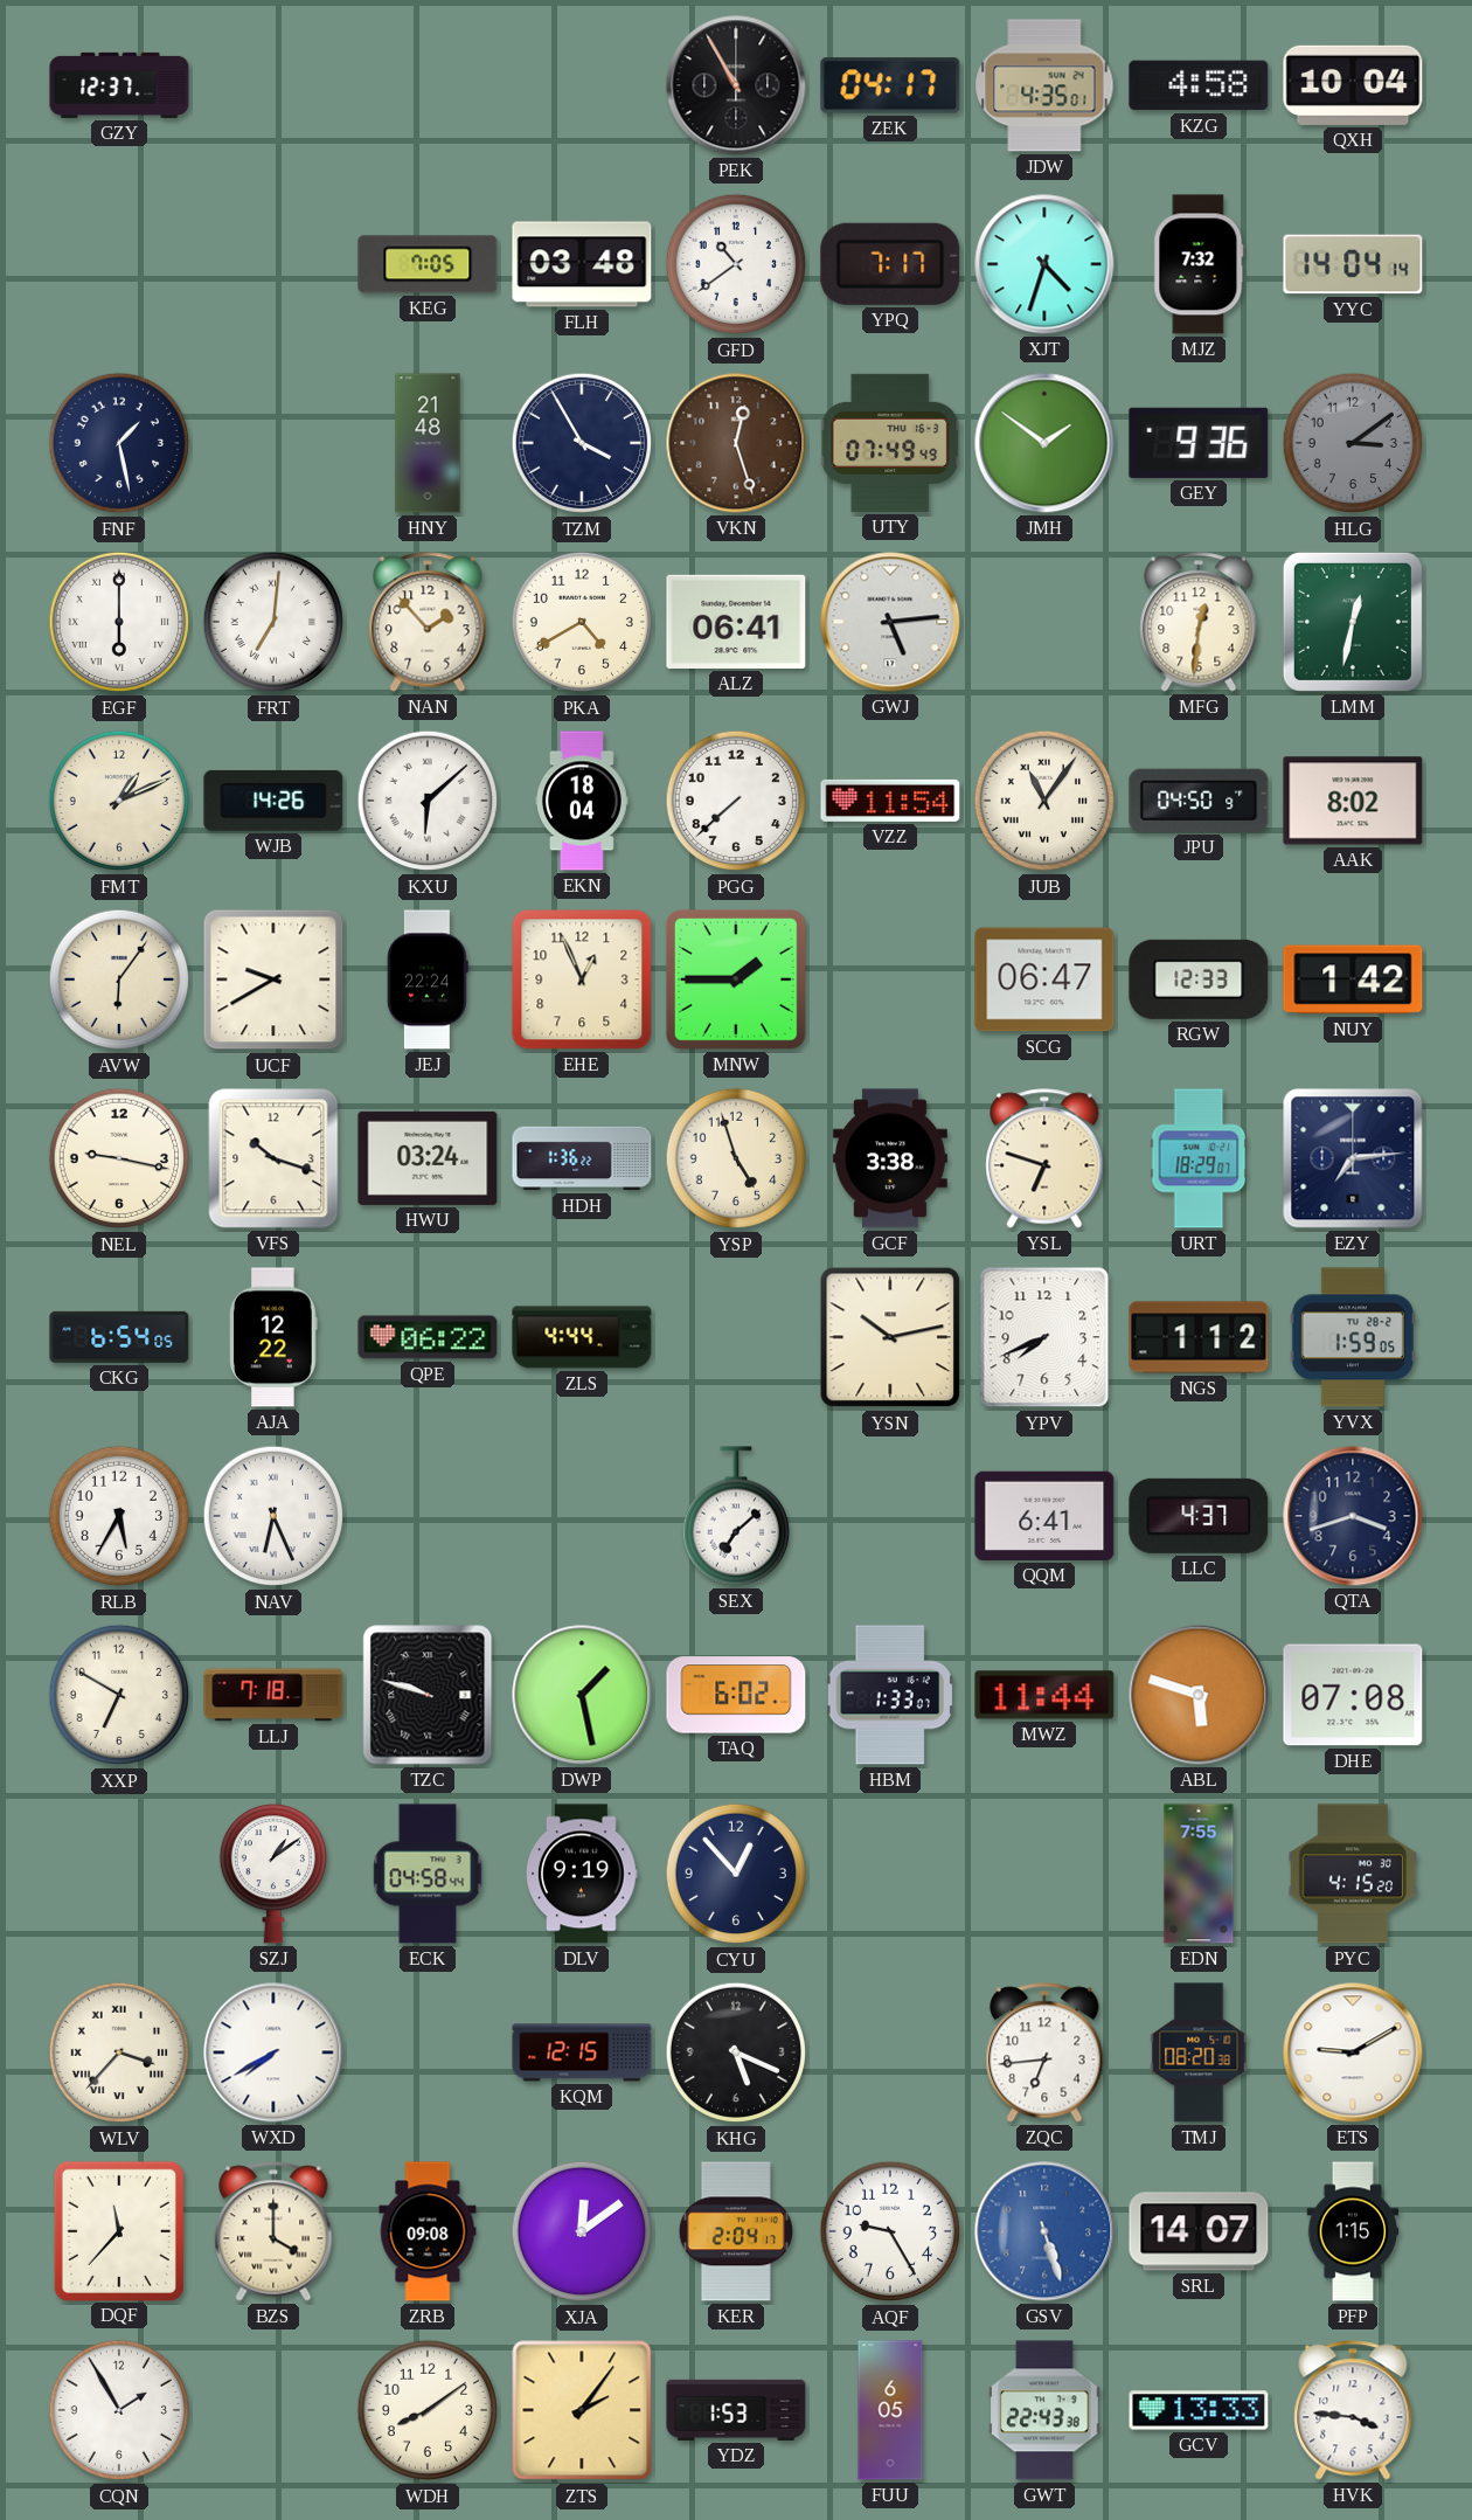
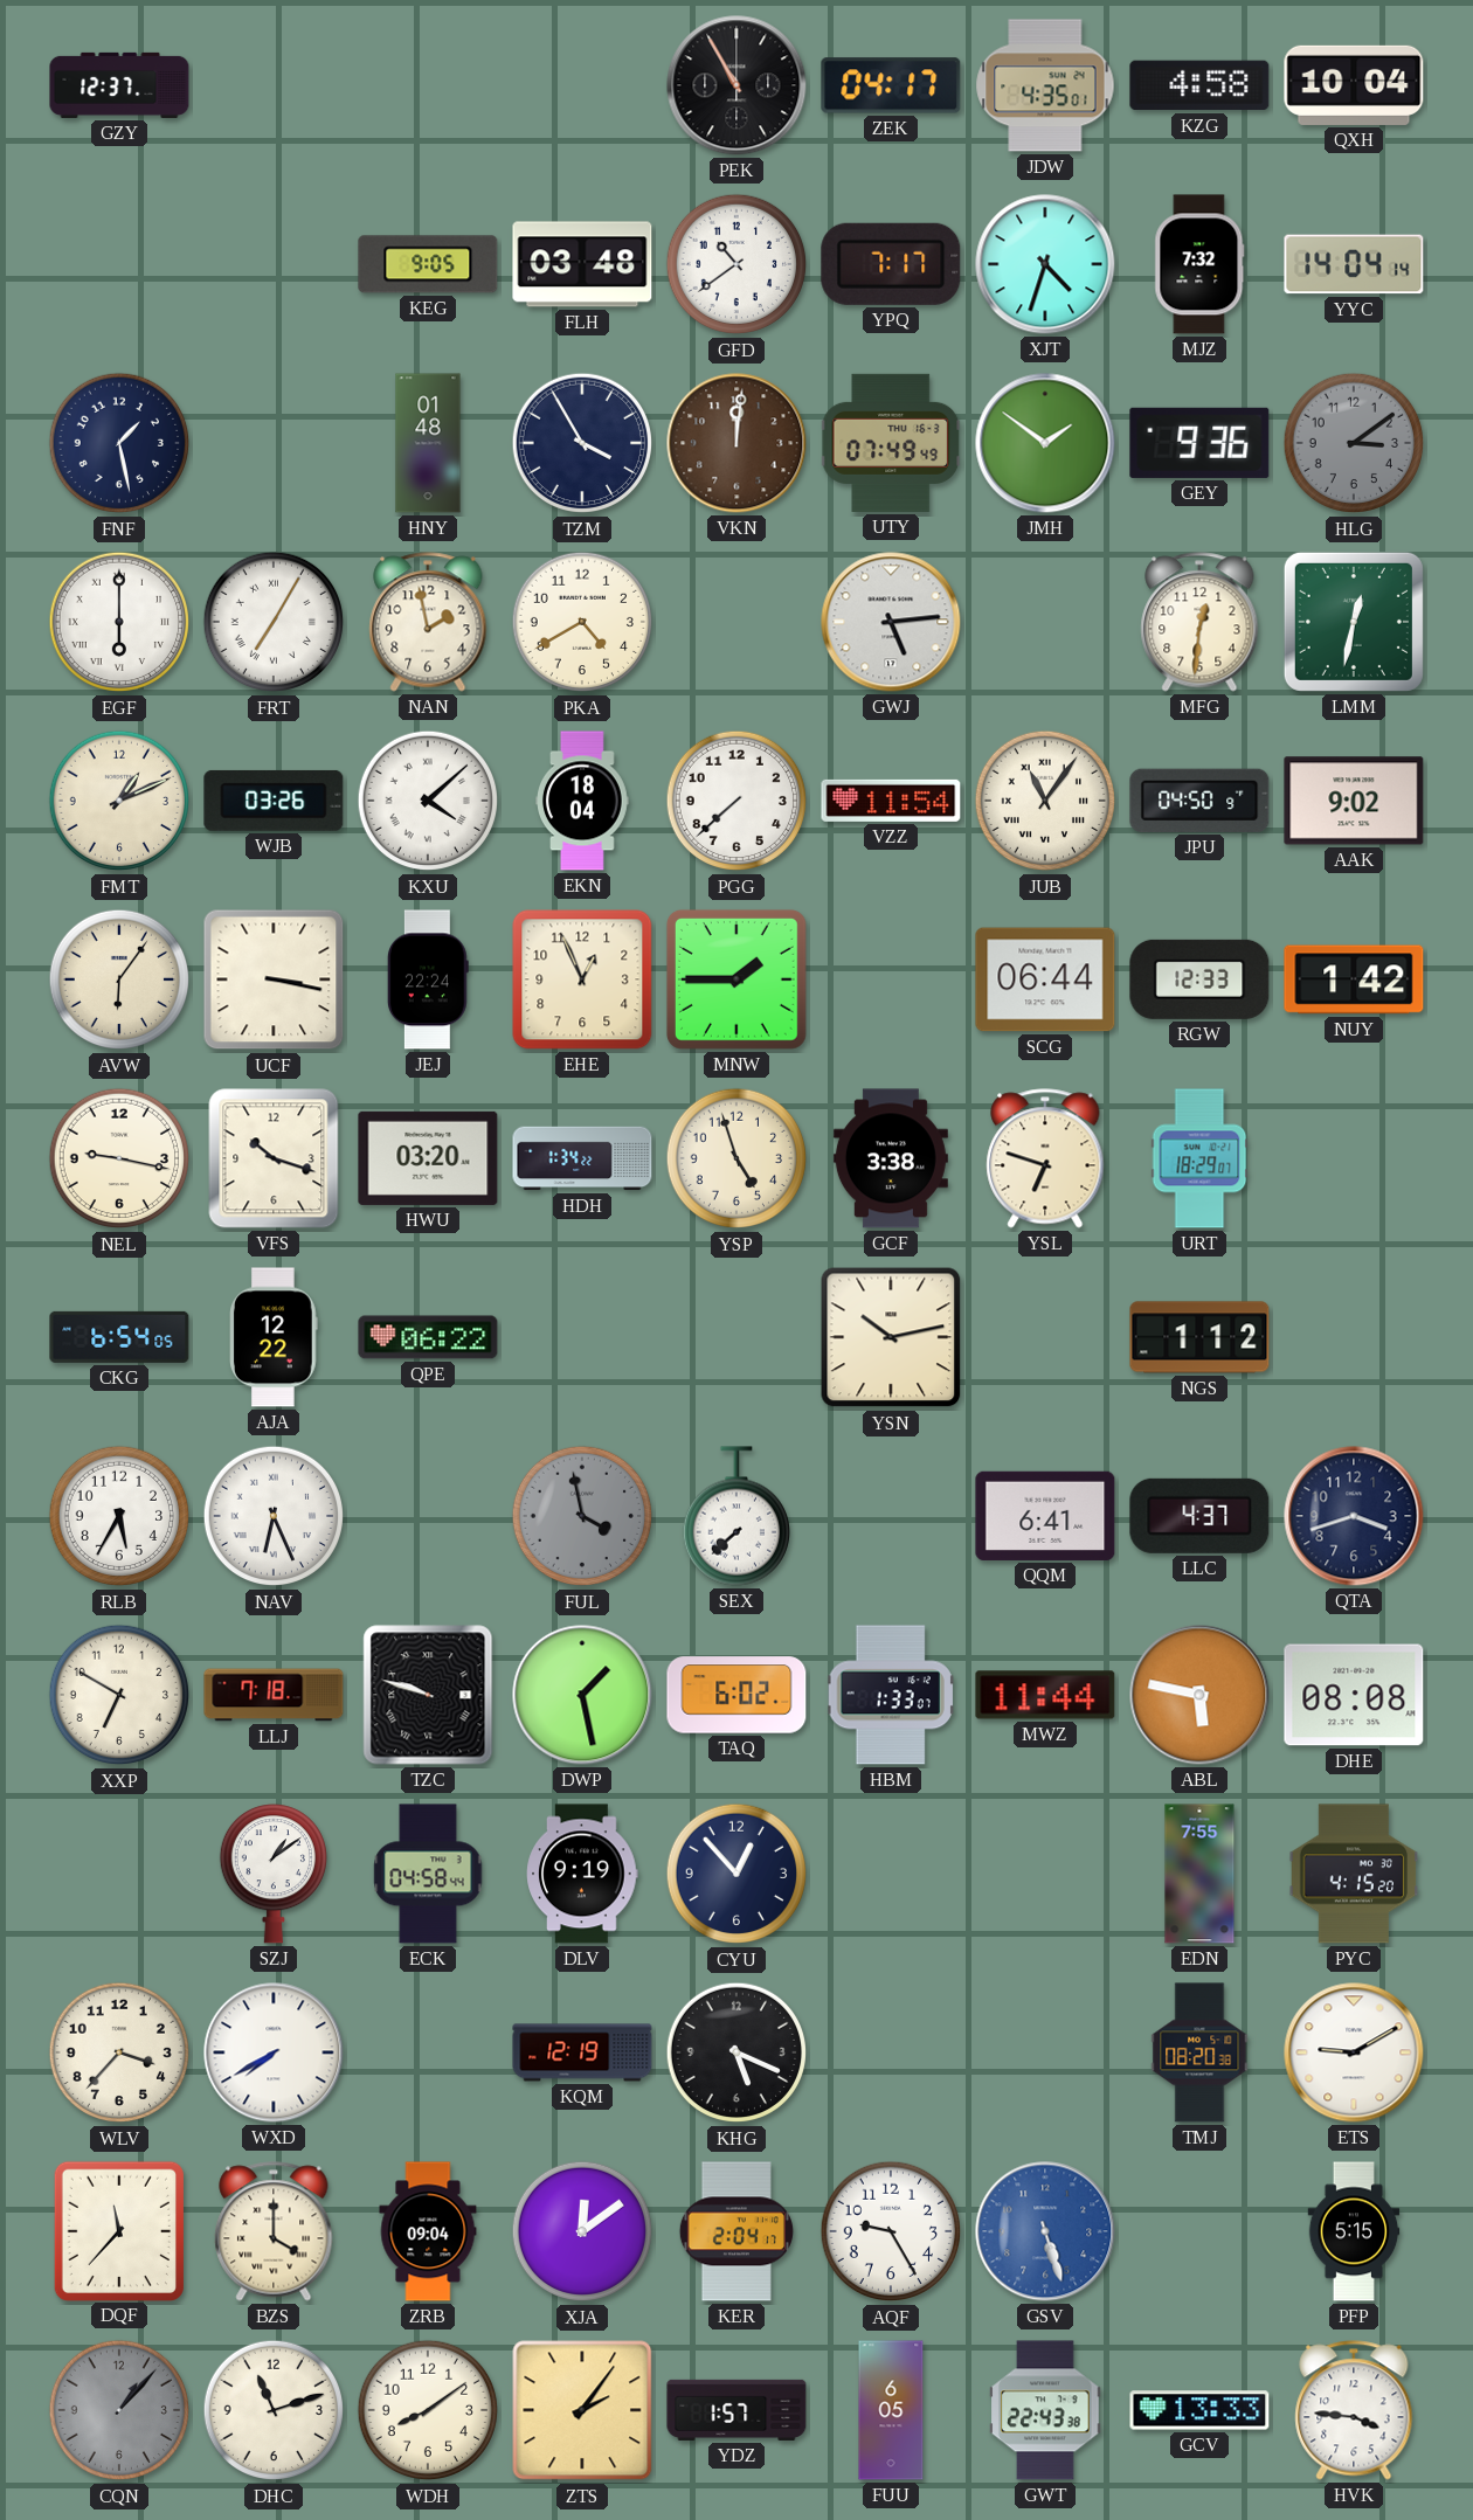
KEG: 7:05 -> 9:05
HNY: 21:48 -> 01:48
VKN: 12:27 -> 12:01
FRT: 7:01 -> 7:05
NAN: 1:53 -> 1:58
ALZ: 06:41 -> none
WJB: 14:26 -> 03:26
KXU: 6:08 -> 4:08
AAK: 8:02 -> 9:02
UCF: 9:40 -> 3:17
SCG: 06:47 -> 06:44
HWU: 03:24 -> 03:20
HDH: 1:36 -> 1:34
EZY: 7:14 -> none
ZLS: 4:44 -> none
YPV: 7:41 -> none
YVX: 1:59 -> none
FUL: none -> 3:58
SEX: 7:08 -> 7:38
ABL: 5:48 -> 5:47
DHE: 07:08 -> 08:08
WLV numerals: Roman -> Arabic
KQM: 12:15 -> 12:19
ZQC: 6:44 -> none
ZRB: 09:08 -> 09:04
SRL: 14:07 -> none
PFP: 1:15 -> 5:15
CQN: 1:55 -> 1:07
CQN dial: white -> grey
DHC: none -> 11:12
YDZ: 1:53 -> 1:57
